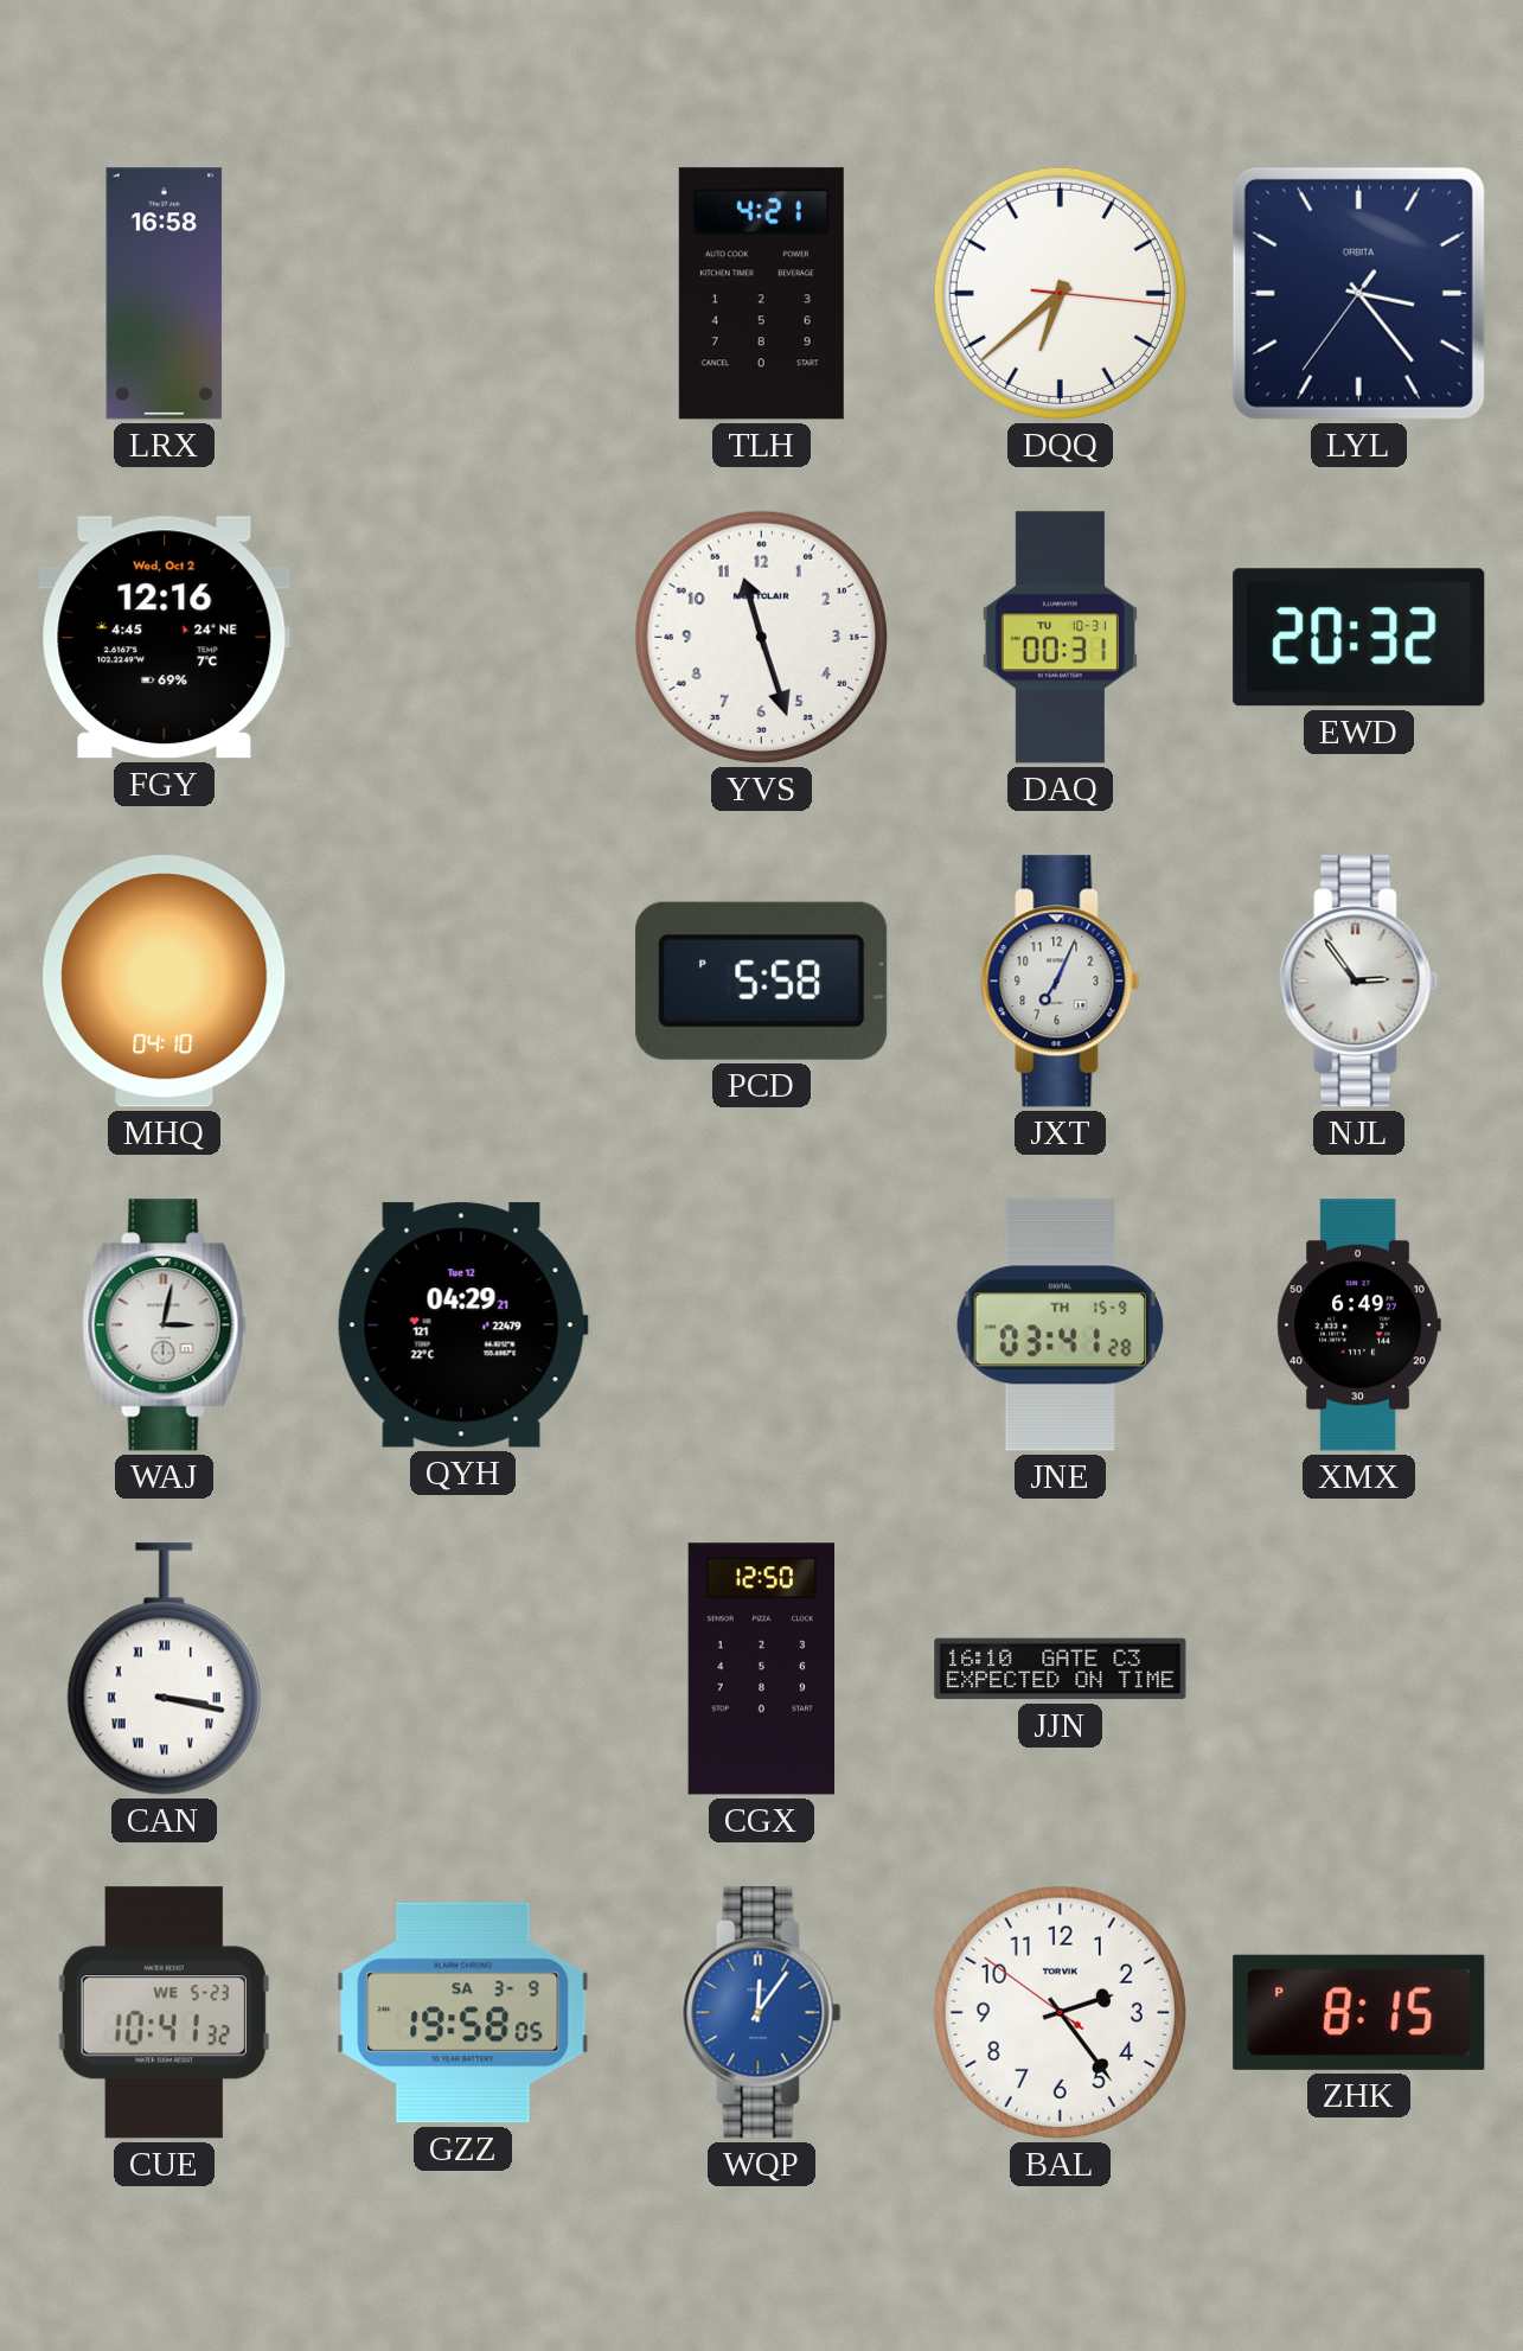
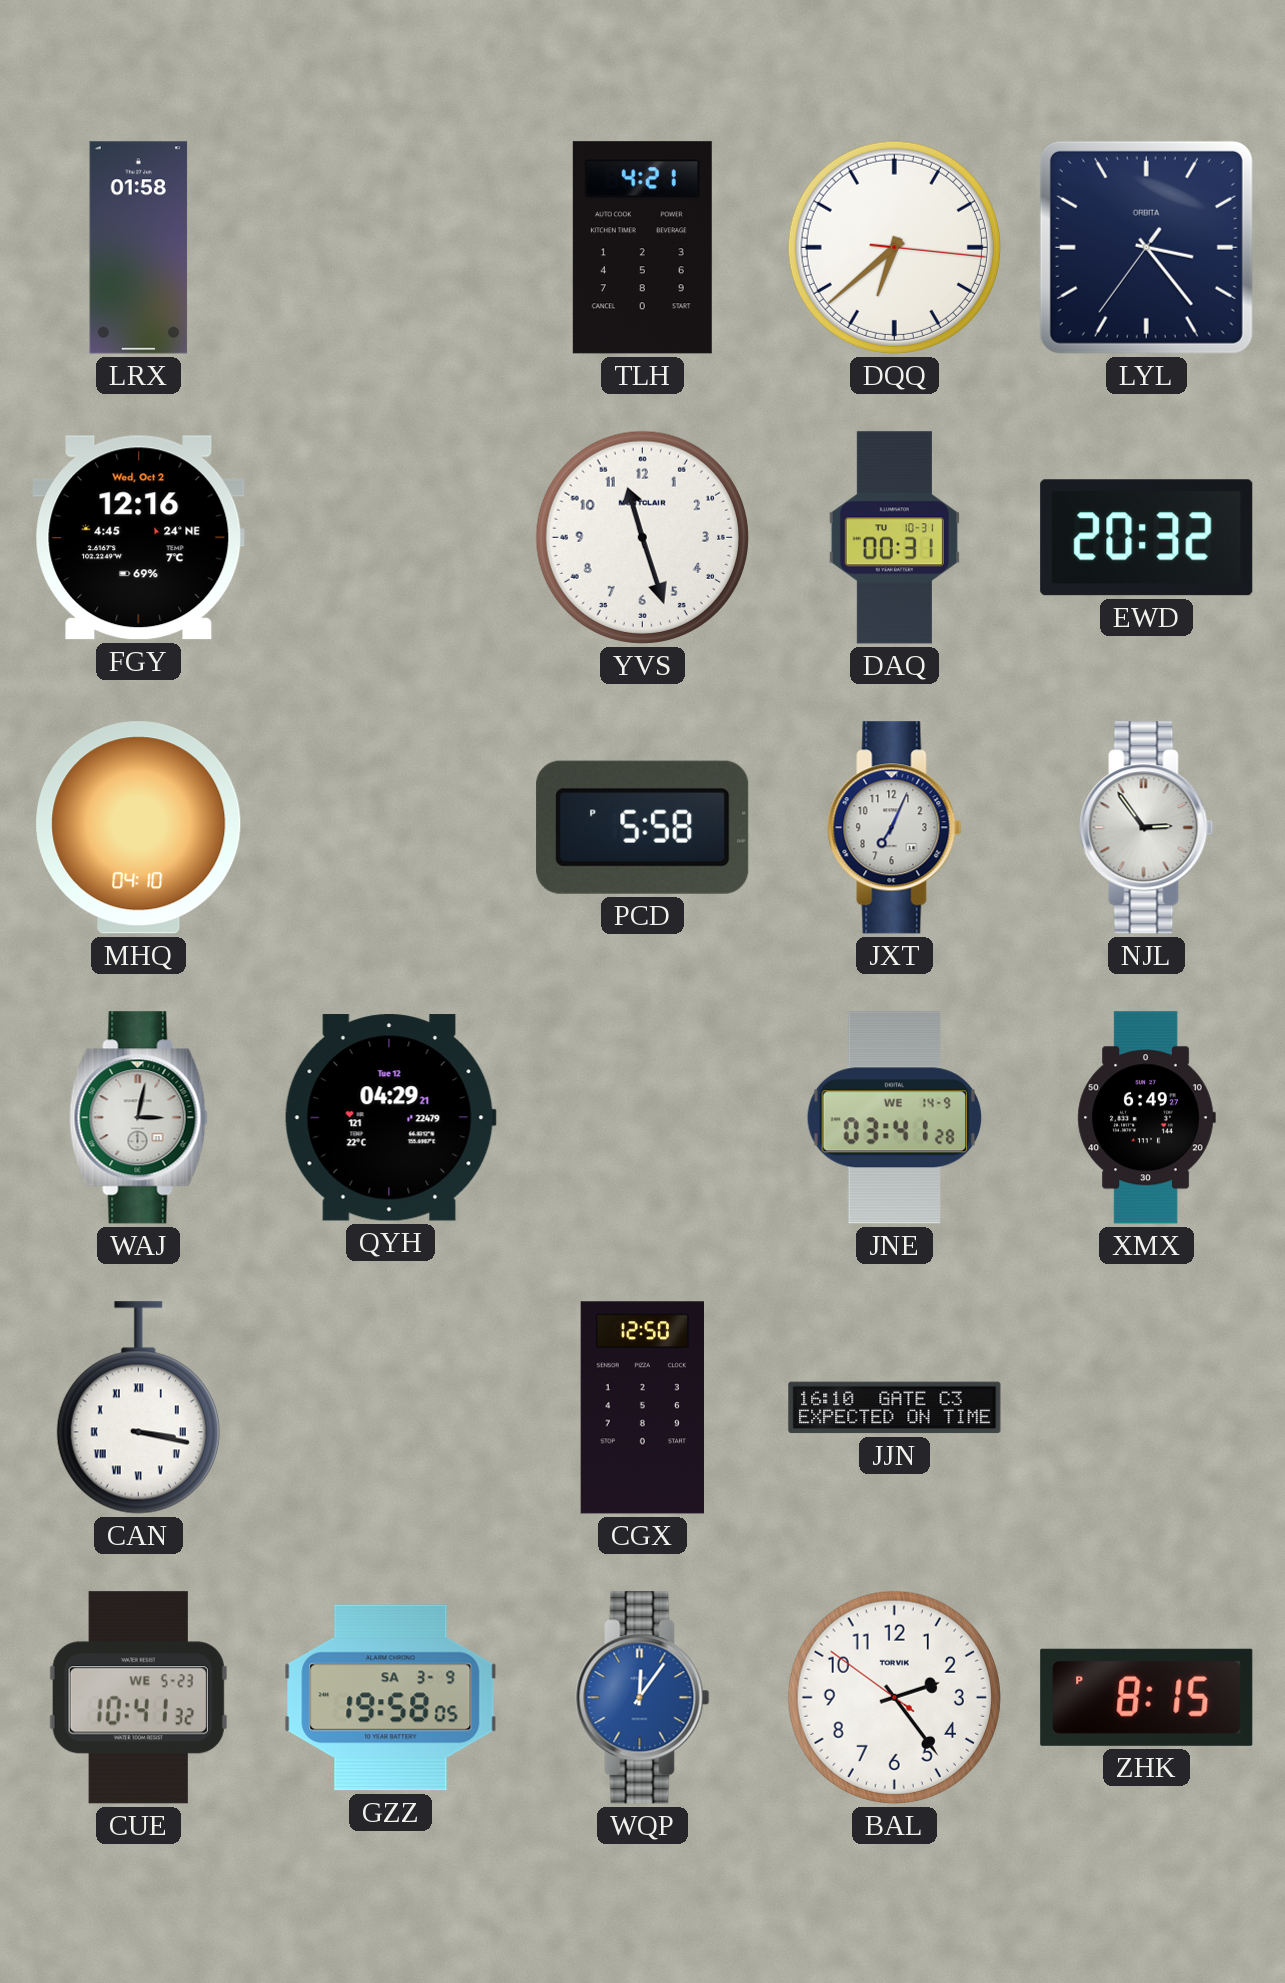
LRX: 16:58 -> 01:58
JNE date: TH 15-9 -> WE 14-9
